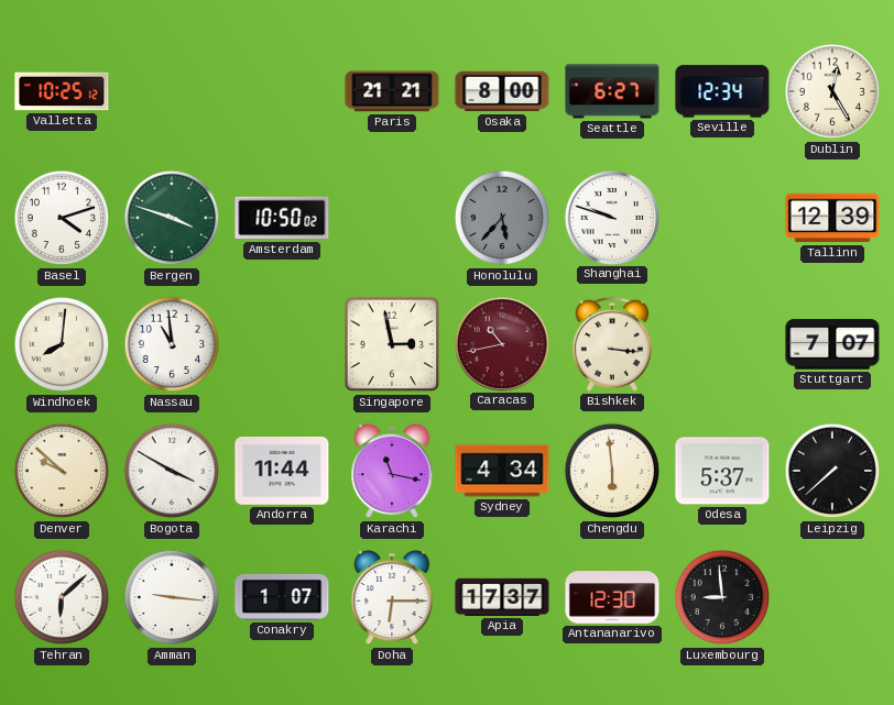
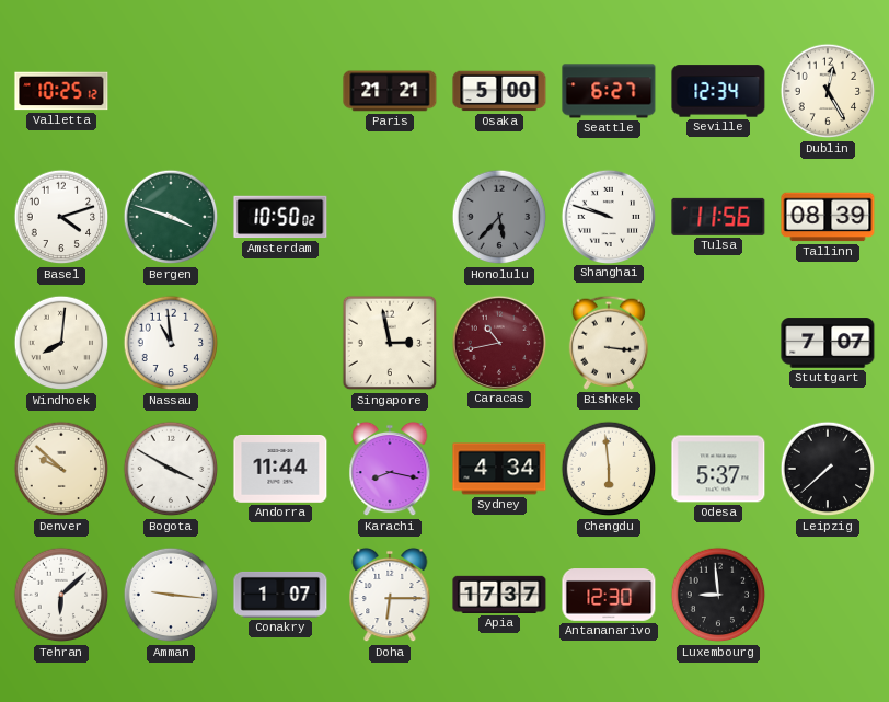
Osaka: 8:00 -> 5:00
Tulsa: none -> 11:56
Tallinn: 12:39 -> 08:39
Karachi: 11:17 -> 8:17
